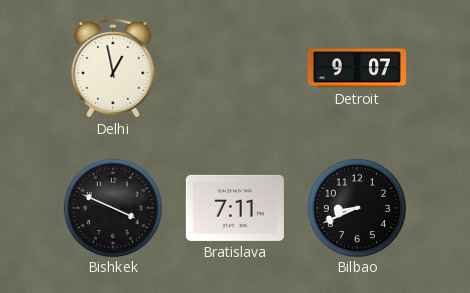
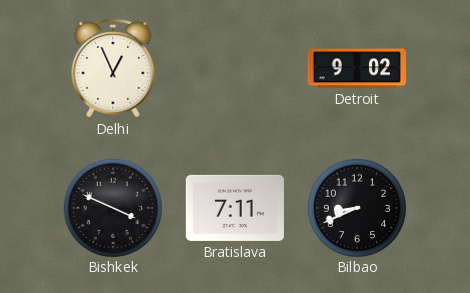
Delhi: 12:58 -> 12:56
Detroit: 9:07 -> 9:02
